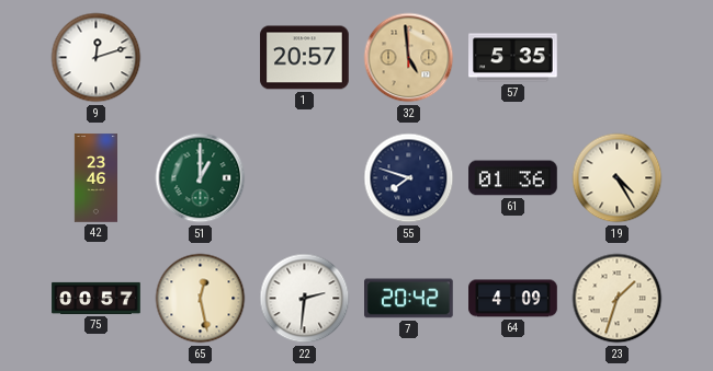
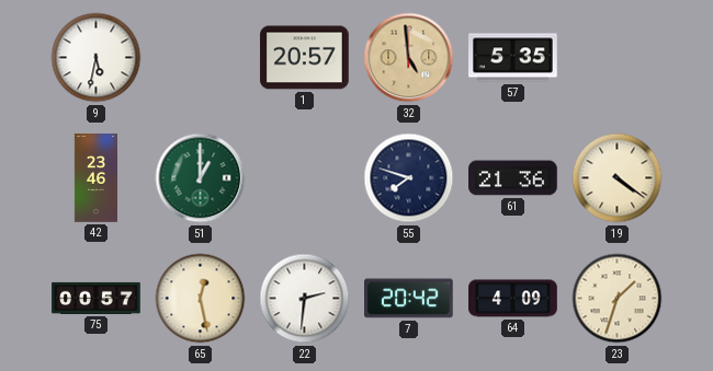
9: 12:12 -> 5:32
61: 01:36 -> 21:36
19: 4:25 -> 4:21
